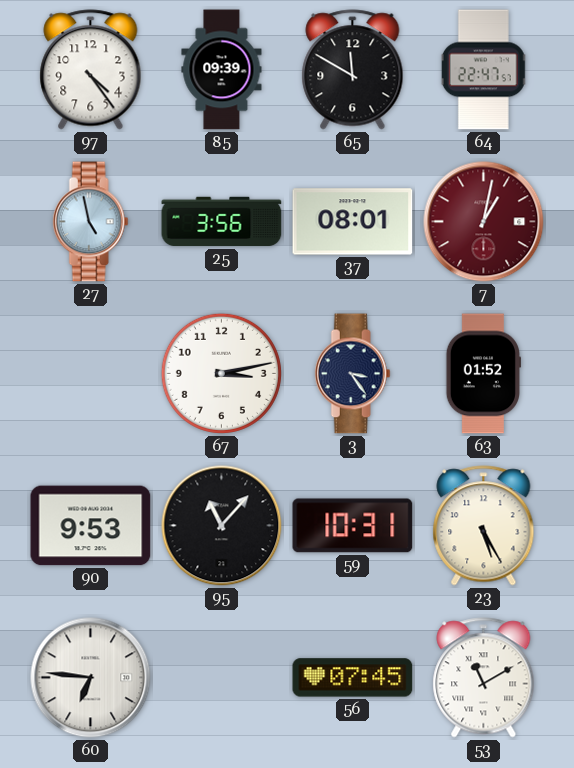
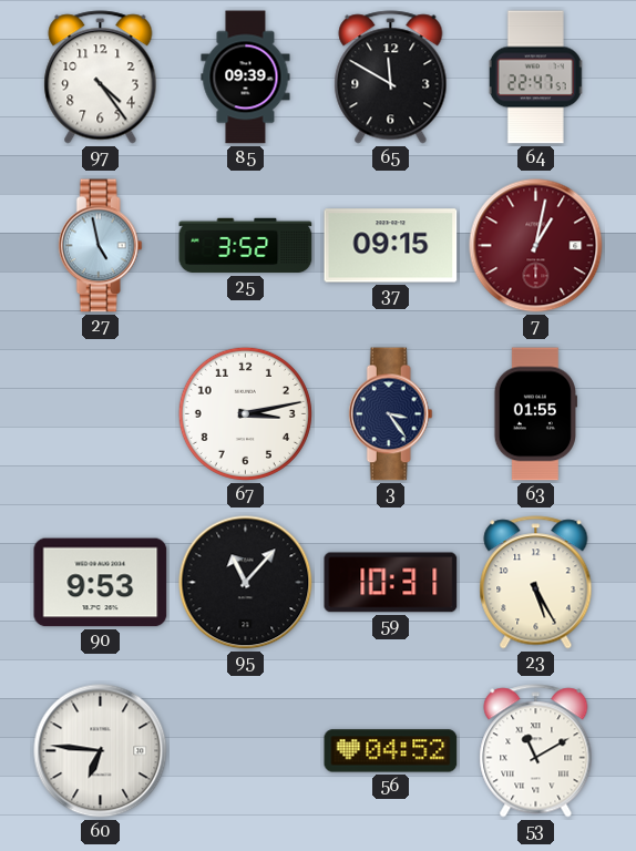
25: 3:56 -> 3:52
37: 08:01 -> 09:15
63: 01:52 -> 01:55
56: 07:45 -> 04:52
